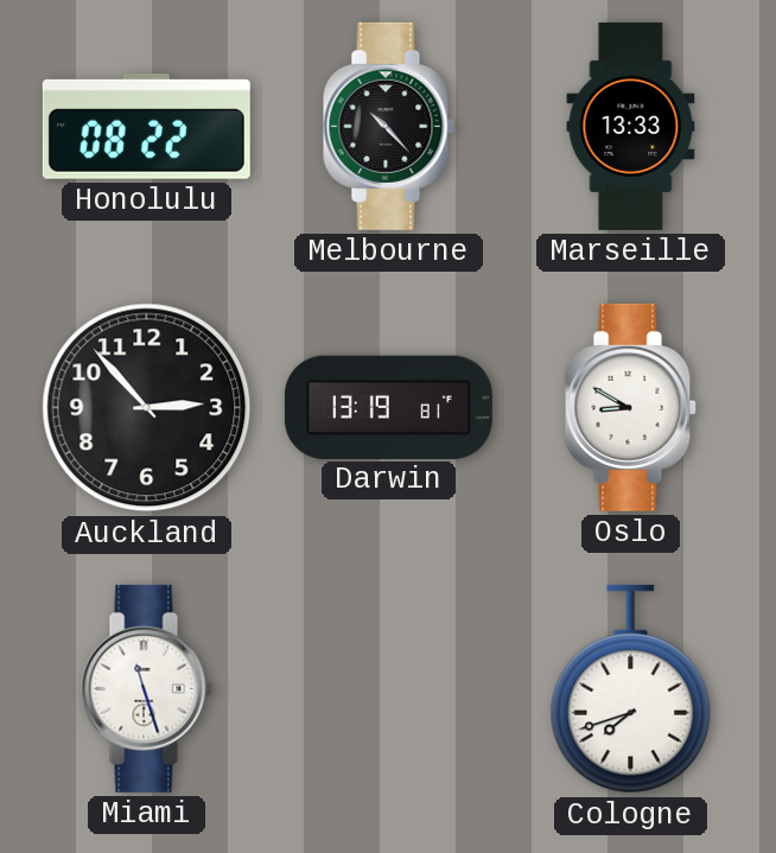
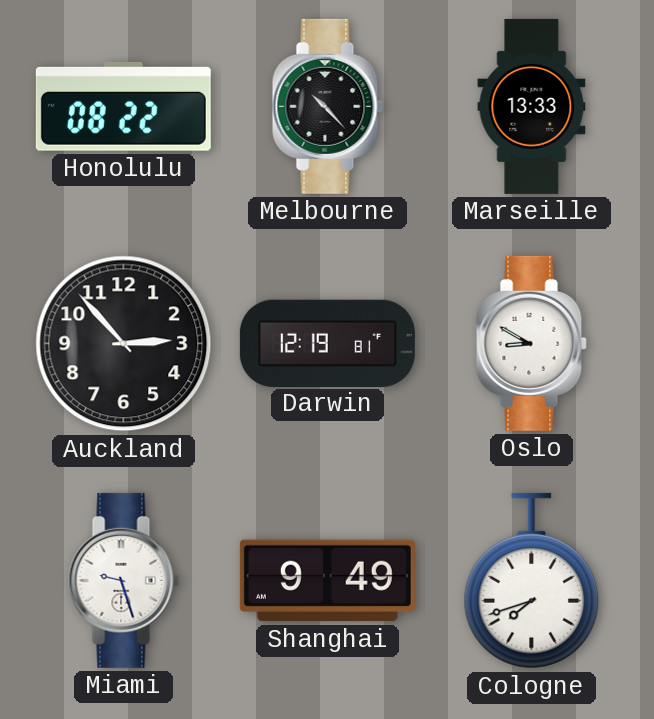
Darwin: 13:19 -> 12:19
Miami: 11:27 -> 9:27
Shanghai: none -> 9:49
